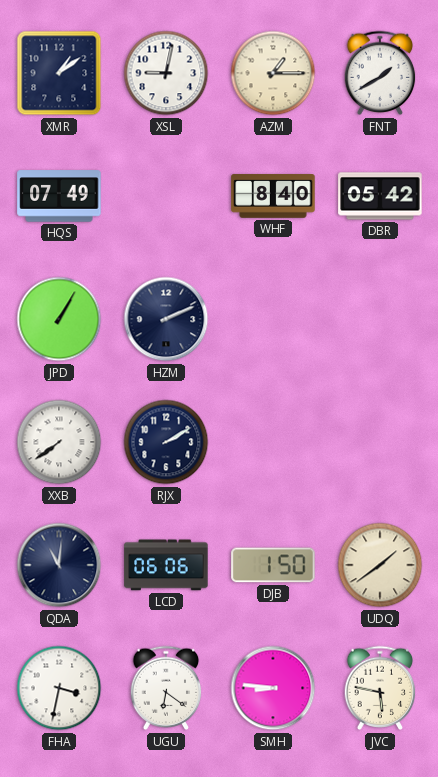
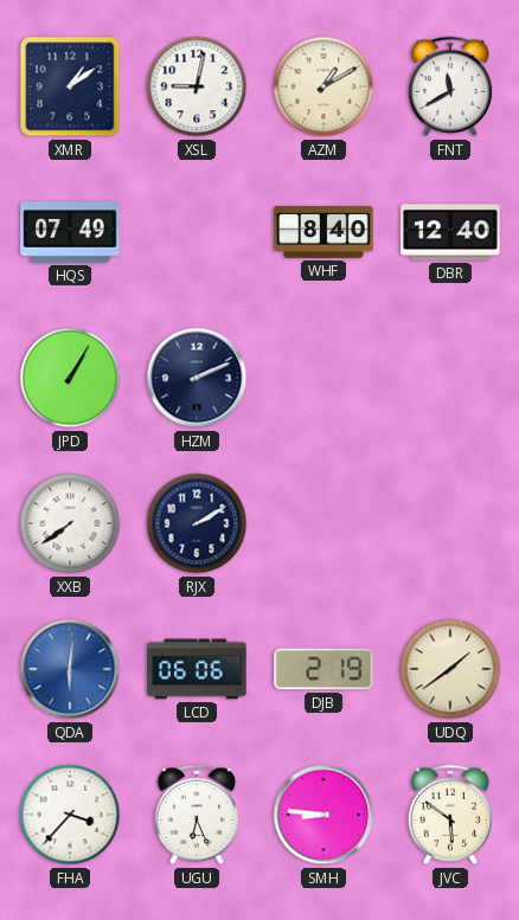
AZM: 1:15 -> 1:10
FNT: 1:40 -> 11:40
DBR: 05:42 -> 12:40
QDA: 11:01 -> 6:01
QDA dial: navy -> blue
DJB: 1:50 -> 2:19
FHA: 3:32 -> 3:37
UGU: 6:21 -> 6:26
JVC: 5:47 -> 5:51
